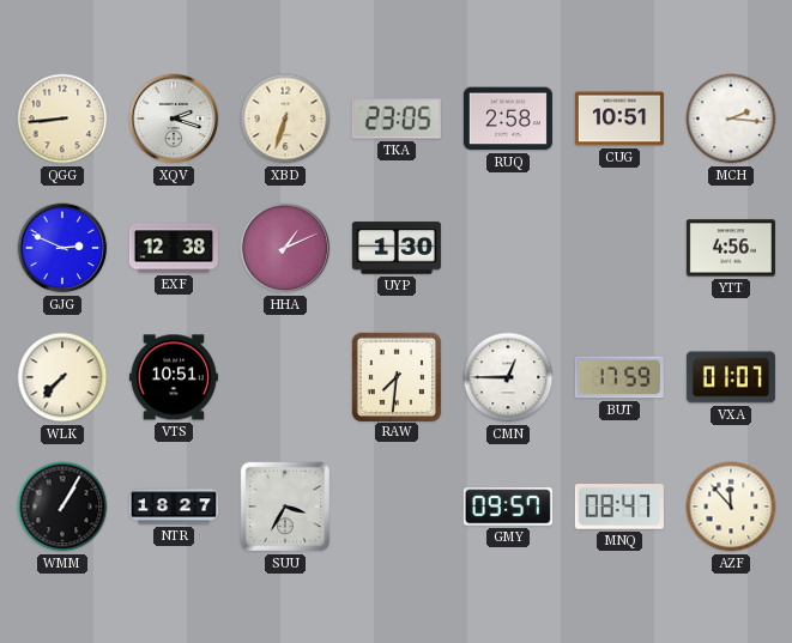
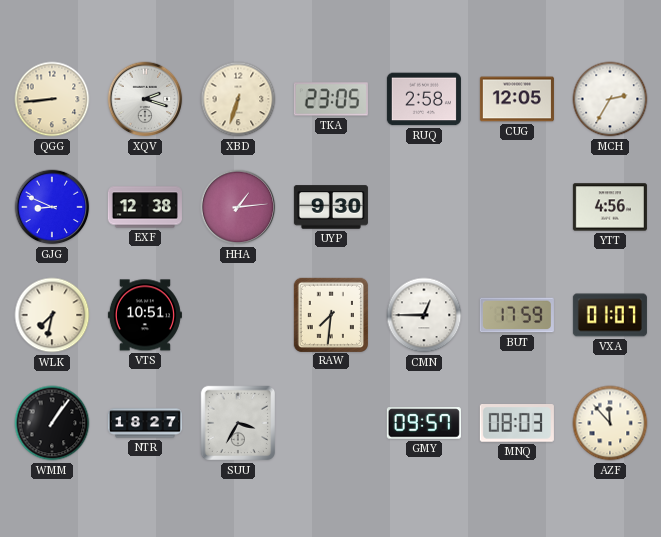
CUG: 10:51 -> 12:05
MCH: 2:16 -> 2:35
GJG: 2:49 -> 8:49
HHA: 1:11 -> 1:14
UYP: 1:30 -> 9:30
WLK: 7:37 -> 7:32
WMM: 1:05 -> 1:06
MNQ: 08:47 -> 08:03
